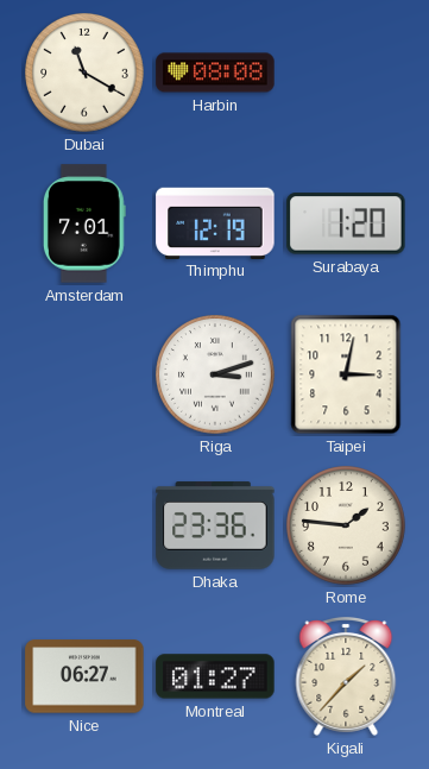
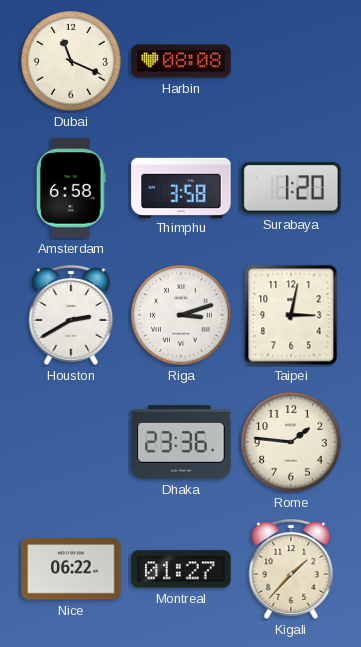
Dubai: 11:20 -> 11:19
Amsterdam: 7:01 -> 6:58
Thimphu: 12:19 -> 3:58
Houston: none -> 2:40
Nice: 06:27 -> 06:22
